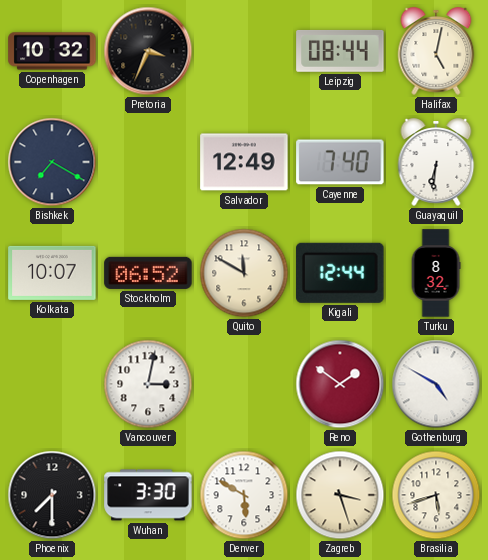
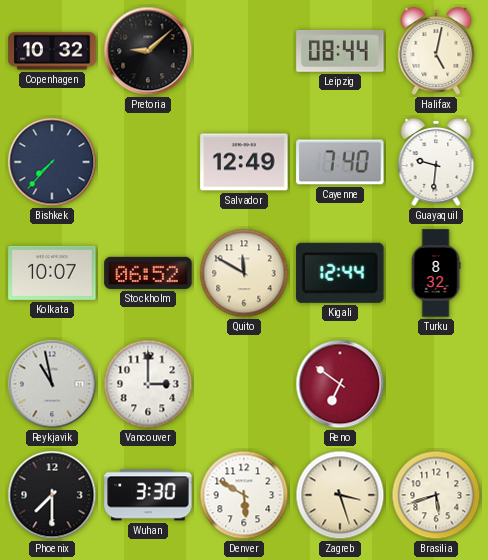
Pretoria: 3:34 -> 9:08
Bishkek: 7:20 -> 7:37
Guayaquil: 6:31 -> 9:31
Reykjavik: none -> 10:58
Vancouver: 3:02 -> 3:00
Reno: 1:51 -> 6:51
Gothenburg: 4:50 -> none
